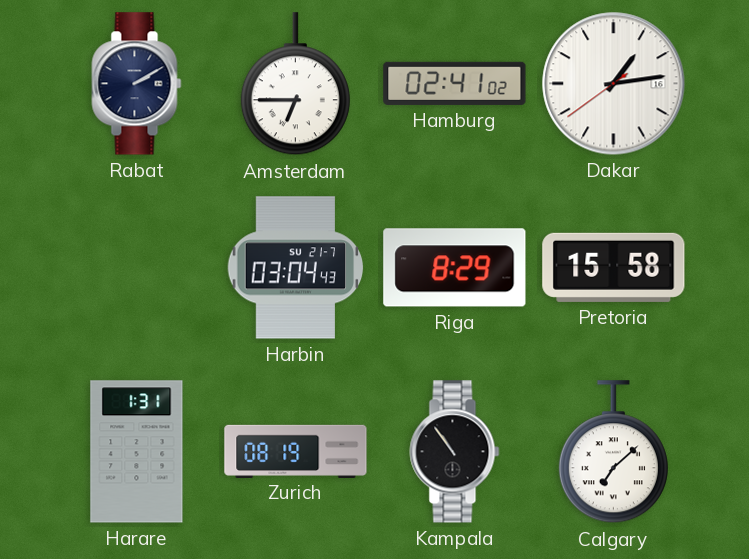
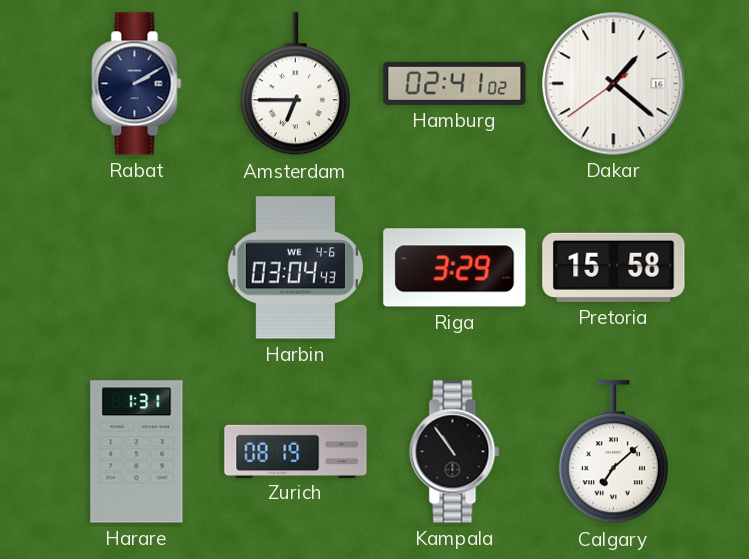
Dakar: 1:13 -> 1:21
Harbin date: SU 21-7 -> WE 4-6
Riga: 8:29 -> 3:29
